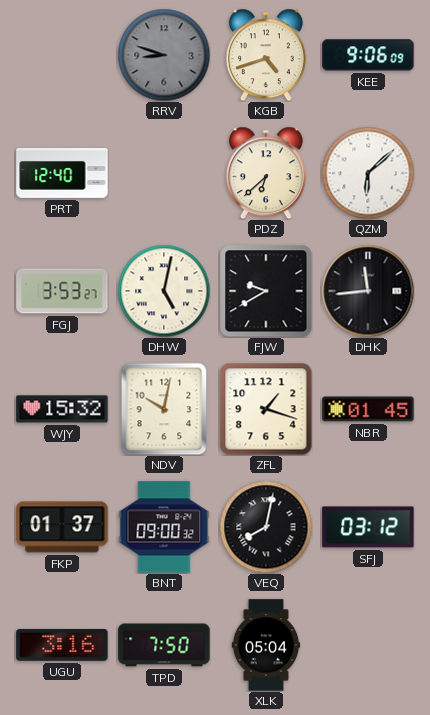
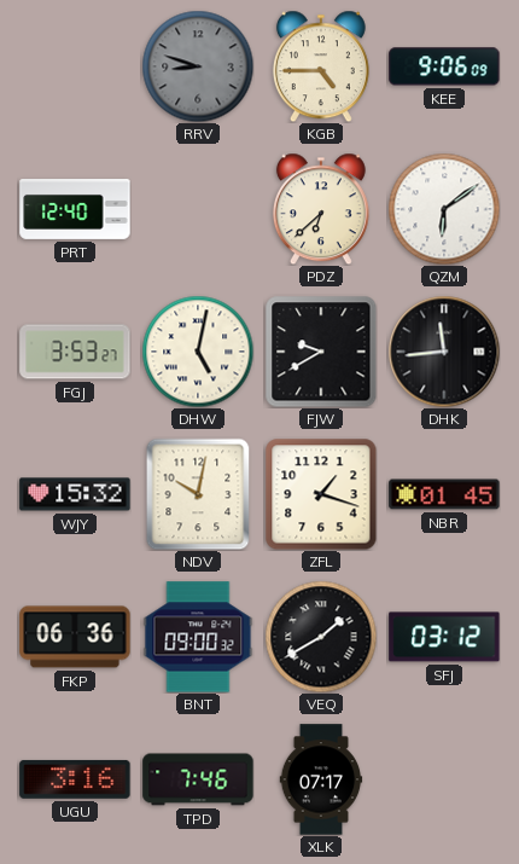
KGB: 4:42 -> 4:45
QZM: 6:08 -> 6:09
FKP: 01:37 -> 06:36
VEQ: 8:02 -> 1:40
TPD: 7:50 -> 7:46
XLK: 05:04 -> 07:17
